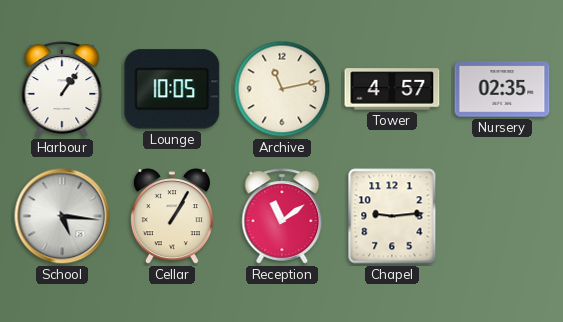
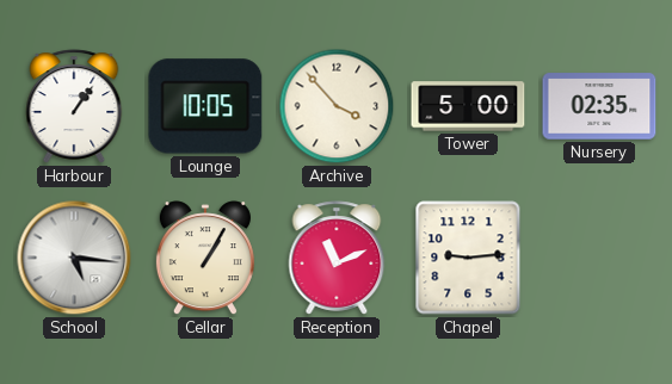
Archive: 11:13 -> 3:53
Tower: 4:57 -> 5:00
Reception: 11:09 -> 11:11
